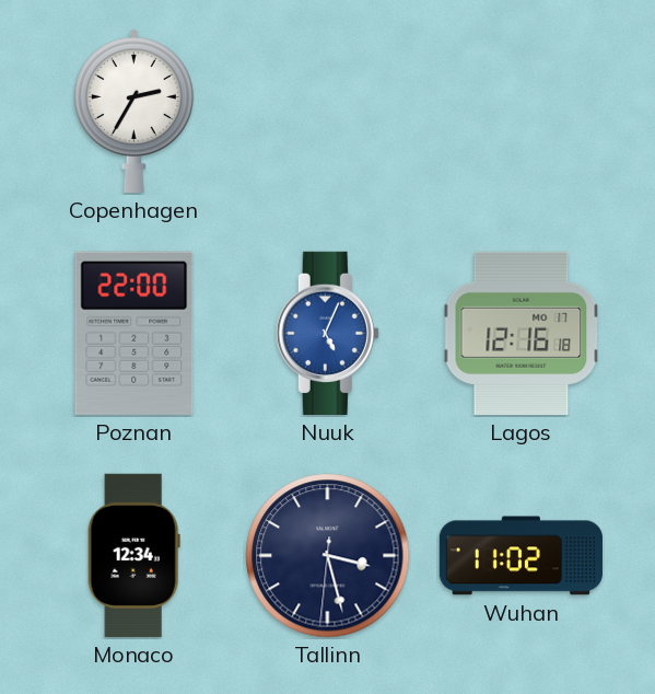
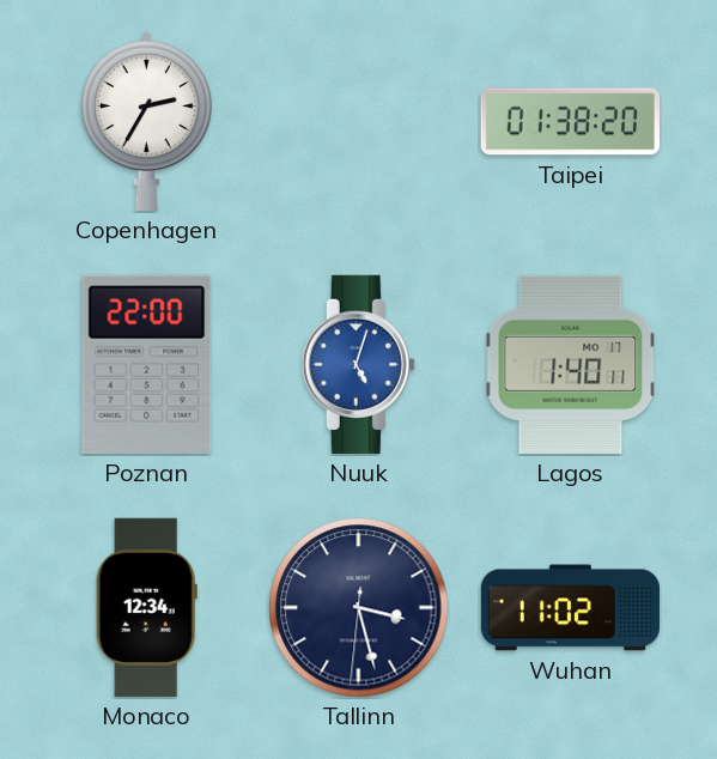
Taipei: none -> 01:38
Nuuk: 5:04 -> 5:03
Lagos: 12:16 -> 1:40
